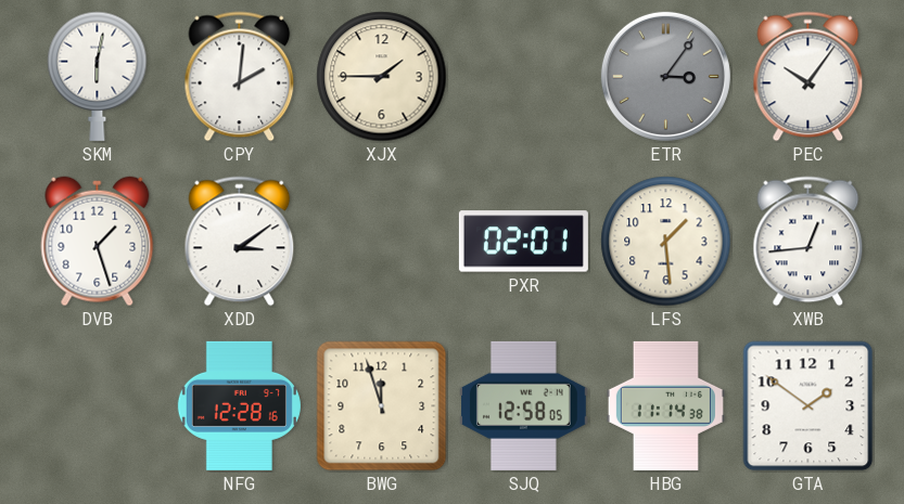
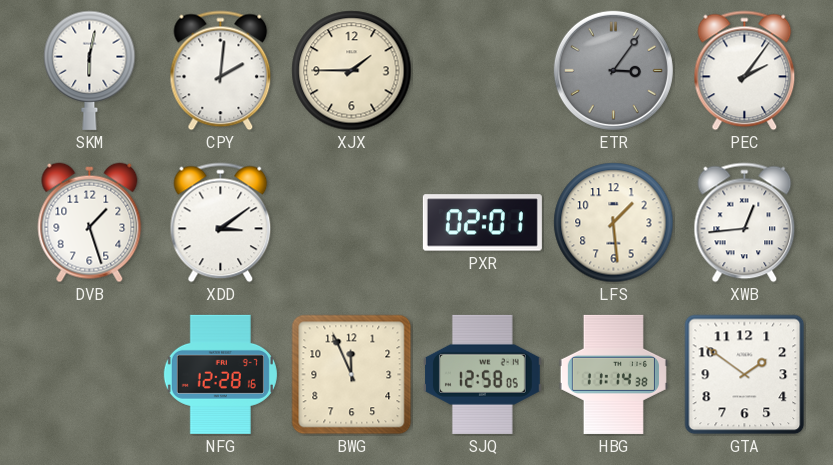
PEC: 10:06 -> 2:06
BWG: 11:57 -> 11:56
